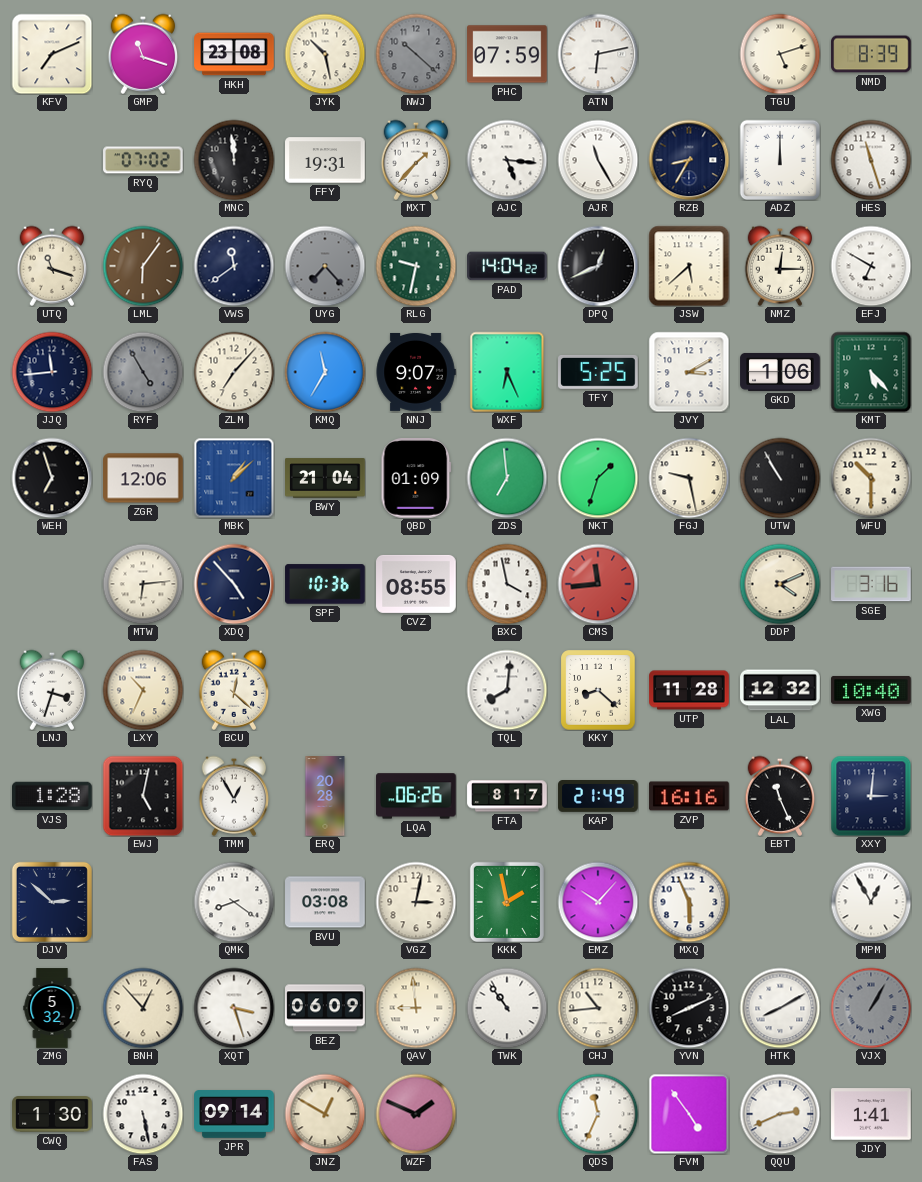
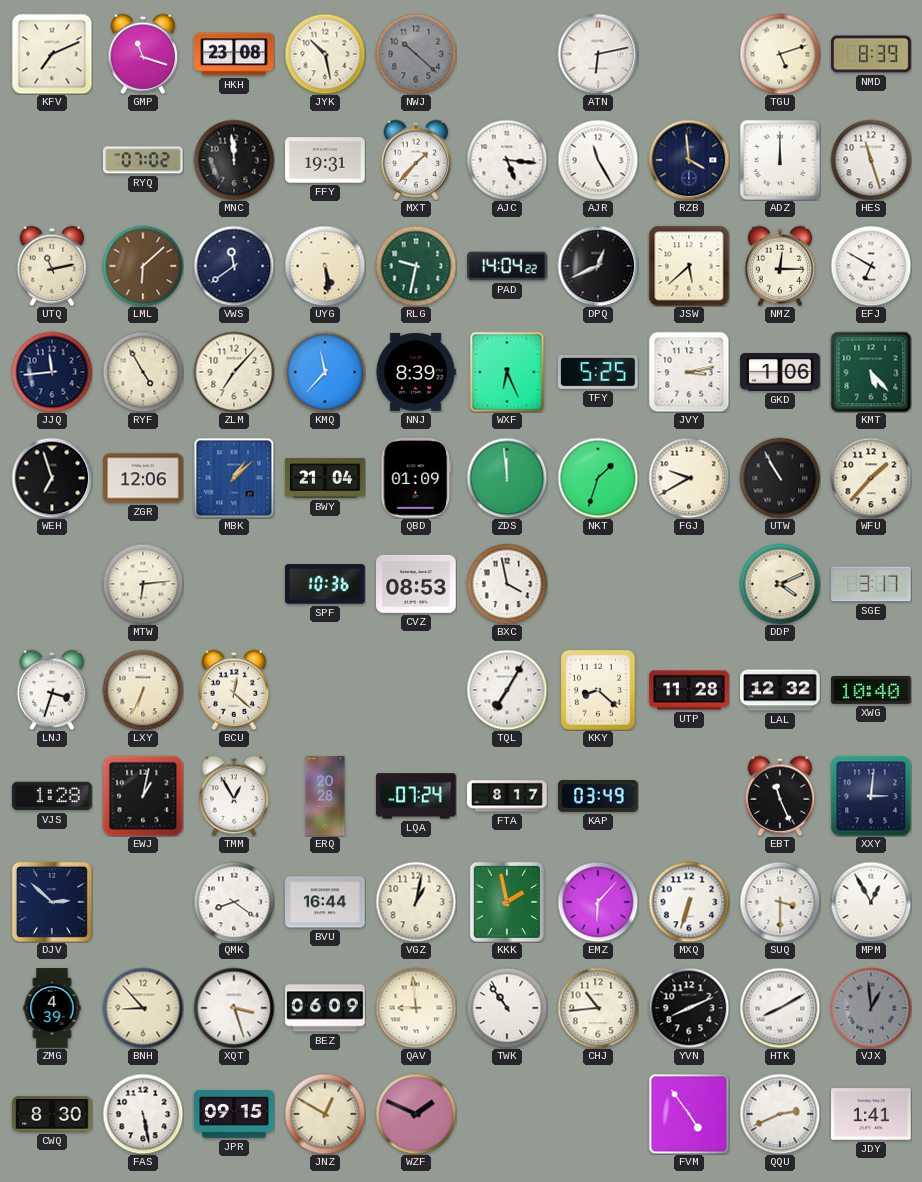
PHC: 07:59 -> none
RZB: 8:35 -> 3:59
UTQ: 11:18 -> 11:13
LML: 6:06 -> 6:08
UYG: 7:23 -> 5:29
UYG dial: grey -> cream
RYF dial: grey -> cream
KMQ: 11:35 -> 11:37
NNJ: 9:07 -> 8:39
JVY: 3:10 -> 3:13
ZDS: 6:59 -> 11:59
FGJ: 9:28 -> 9:40
WFU: 10:30 -> 1:37
XDQ: 4:53 -> none
CVZ: 08:55 -> 08:53
CMS: 11:44 -> none
SGE: 3:16 -> 3:17
LXY: 10:34 -> 6:34
TQL: 8:01 -> 7:05
EWJ: 5:02 -> 1:02
LQA: 06:26 -> 07:24
KAP: 21:49 -> 03:49
ZVP: 16:16 -> none
BVU: 03:08 -> 16:44
VGZ: 3:02 -> 1:02
EMZ: 10:07 -> 6:07
MXQ: 5:56 -> 6:33
SUQ: none -> 3:30
ZMG: 5:32 -> 4:39
BNH: 12:53 -> 8:53
VJX: 1:05 -> 12:59
CWQ: 1:30 -> 8:30
JPR: 09:14 -> 09:15
QDS: 11:34 -> none
